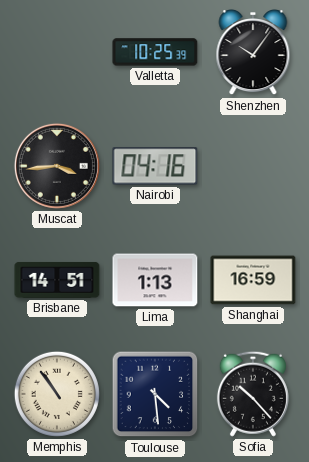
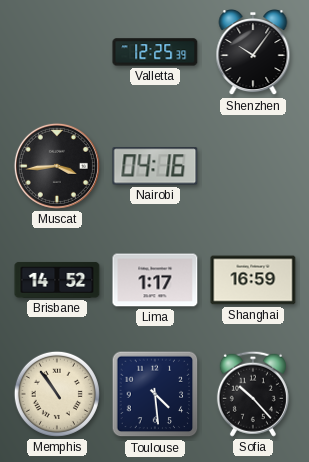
Valletta: 10:25 -> 12:25
Brisbane: 14:51 -> 14:52
Lima: 1:13 -> 1:17
